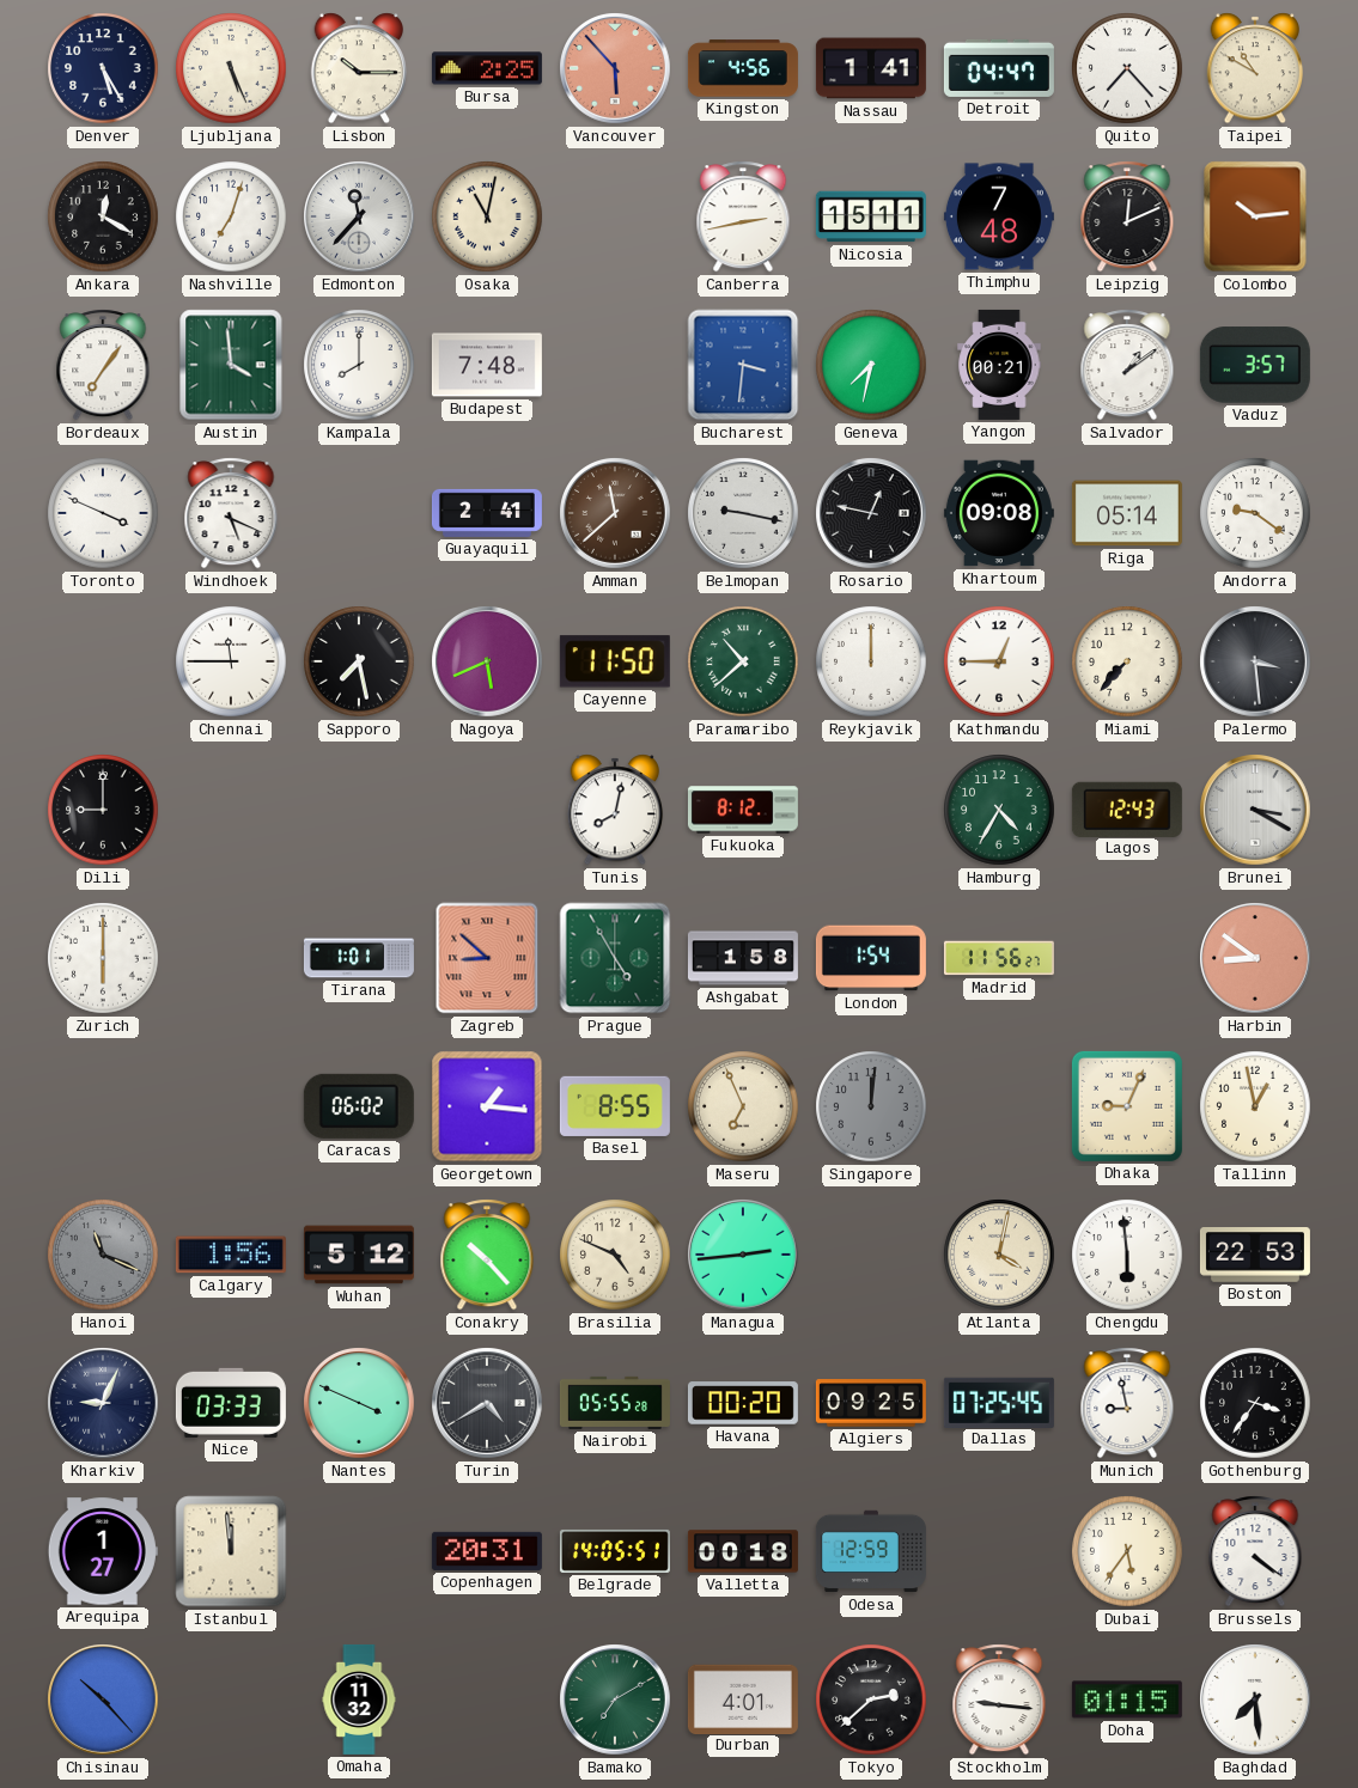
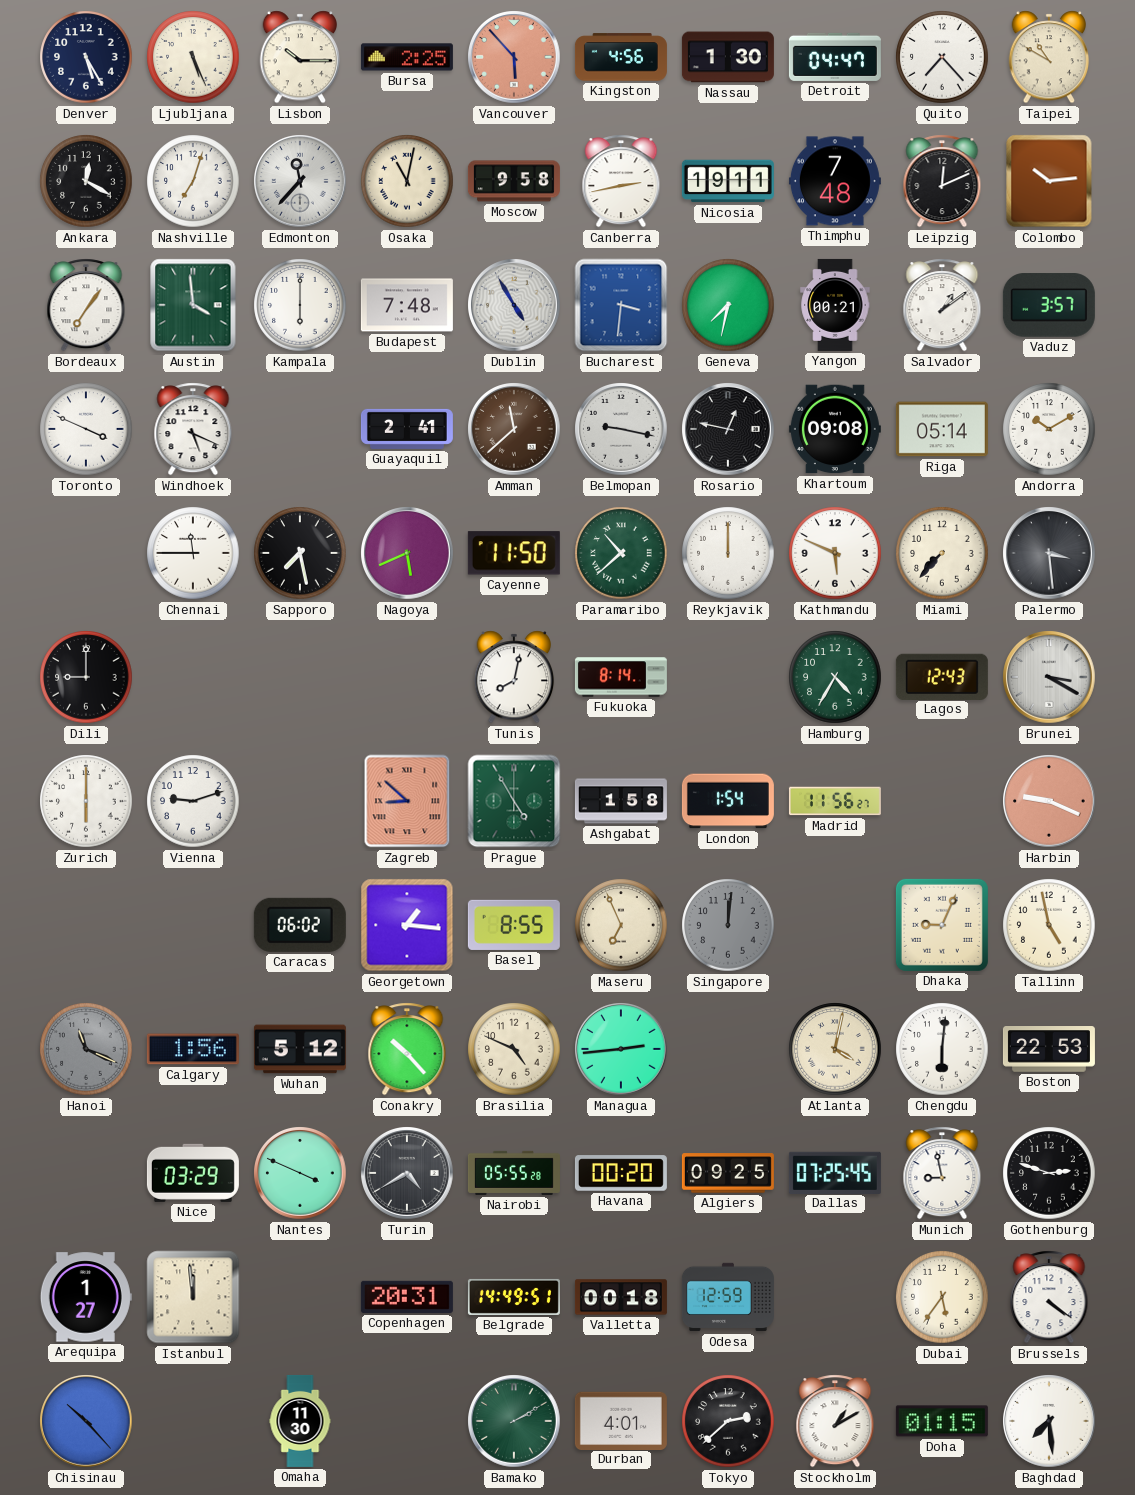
Nassau: 1:41 -> 1:30
Moscow: none -> 9:58
Nicosia: 15:11 -> 19:11
Kampala: 8:00 -> 6:00
Dublin: none -> 4:55
Andorra: 9:21 -> 10:10
Kathmandu: 12:45 -> 5:49
Fukuoka: 8:12 -> 8:14
Vienna: none -> 9:12
Tirana: 1:01 -> none
Harbin: 8:51 -> 9:19
Tallinn: 12:58 -> 4:58
Chengdu: 5:59 -> 6:01
Kharkiv: 9:04 -> none
Nice: 03:33 -> 03:29
Gothenburg: 3:36 -> 2:48
Belgrade: 14:05 -> 14:49
Omaha: 11:32 -> 11:30
Bamako: 7:10 -> 2:10
Stockholm: 9:16 -> 1:10
